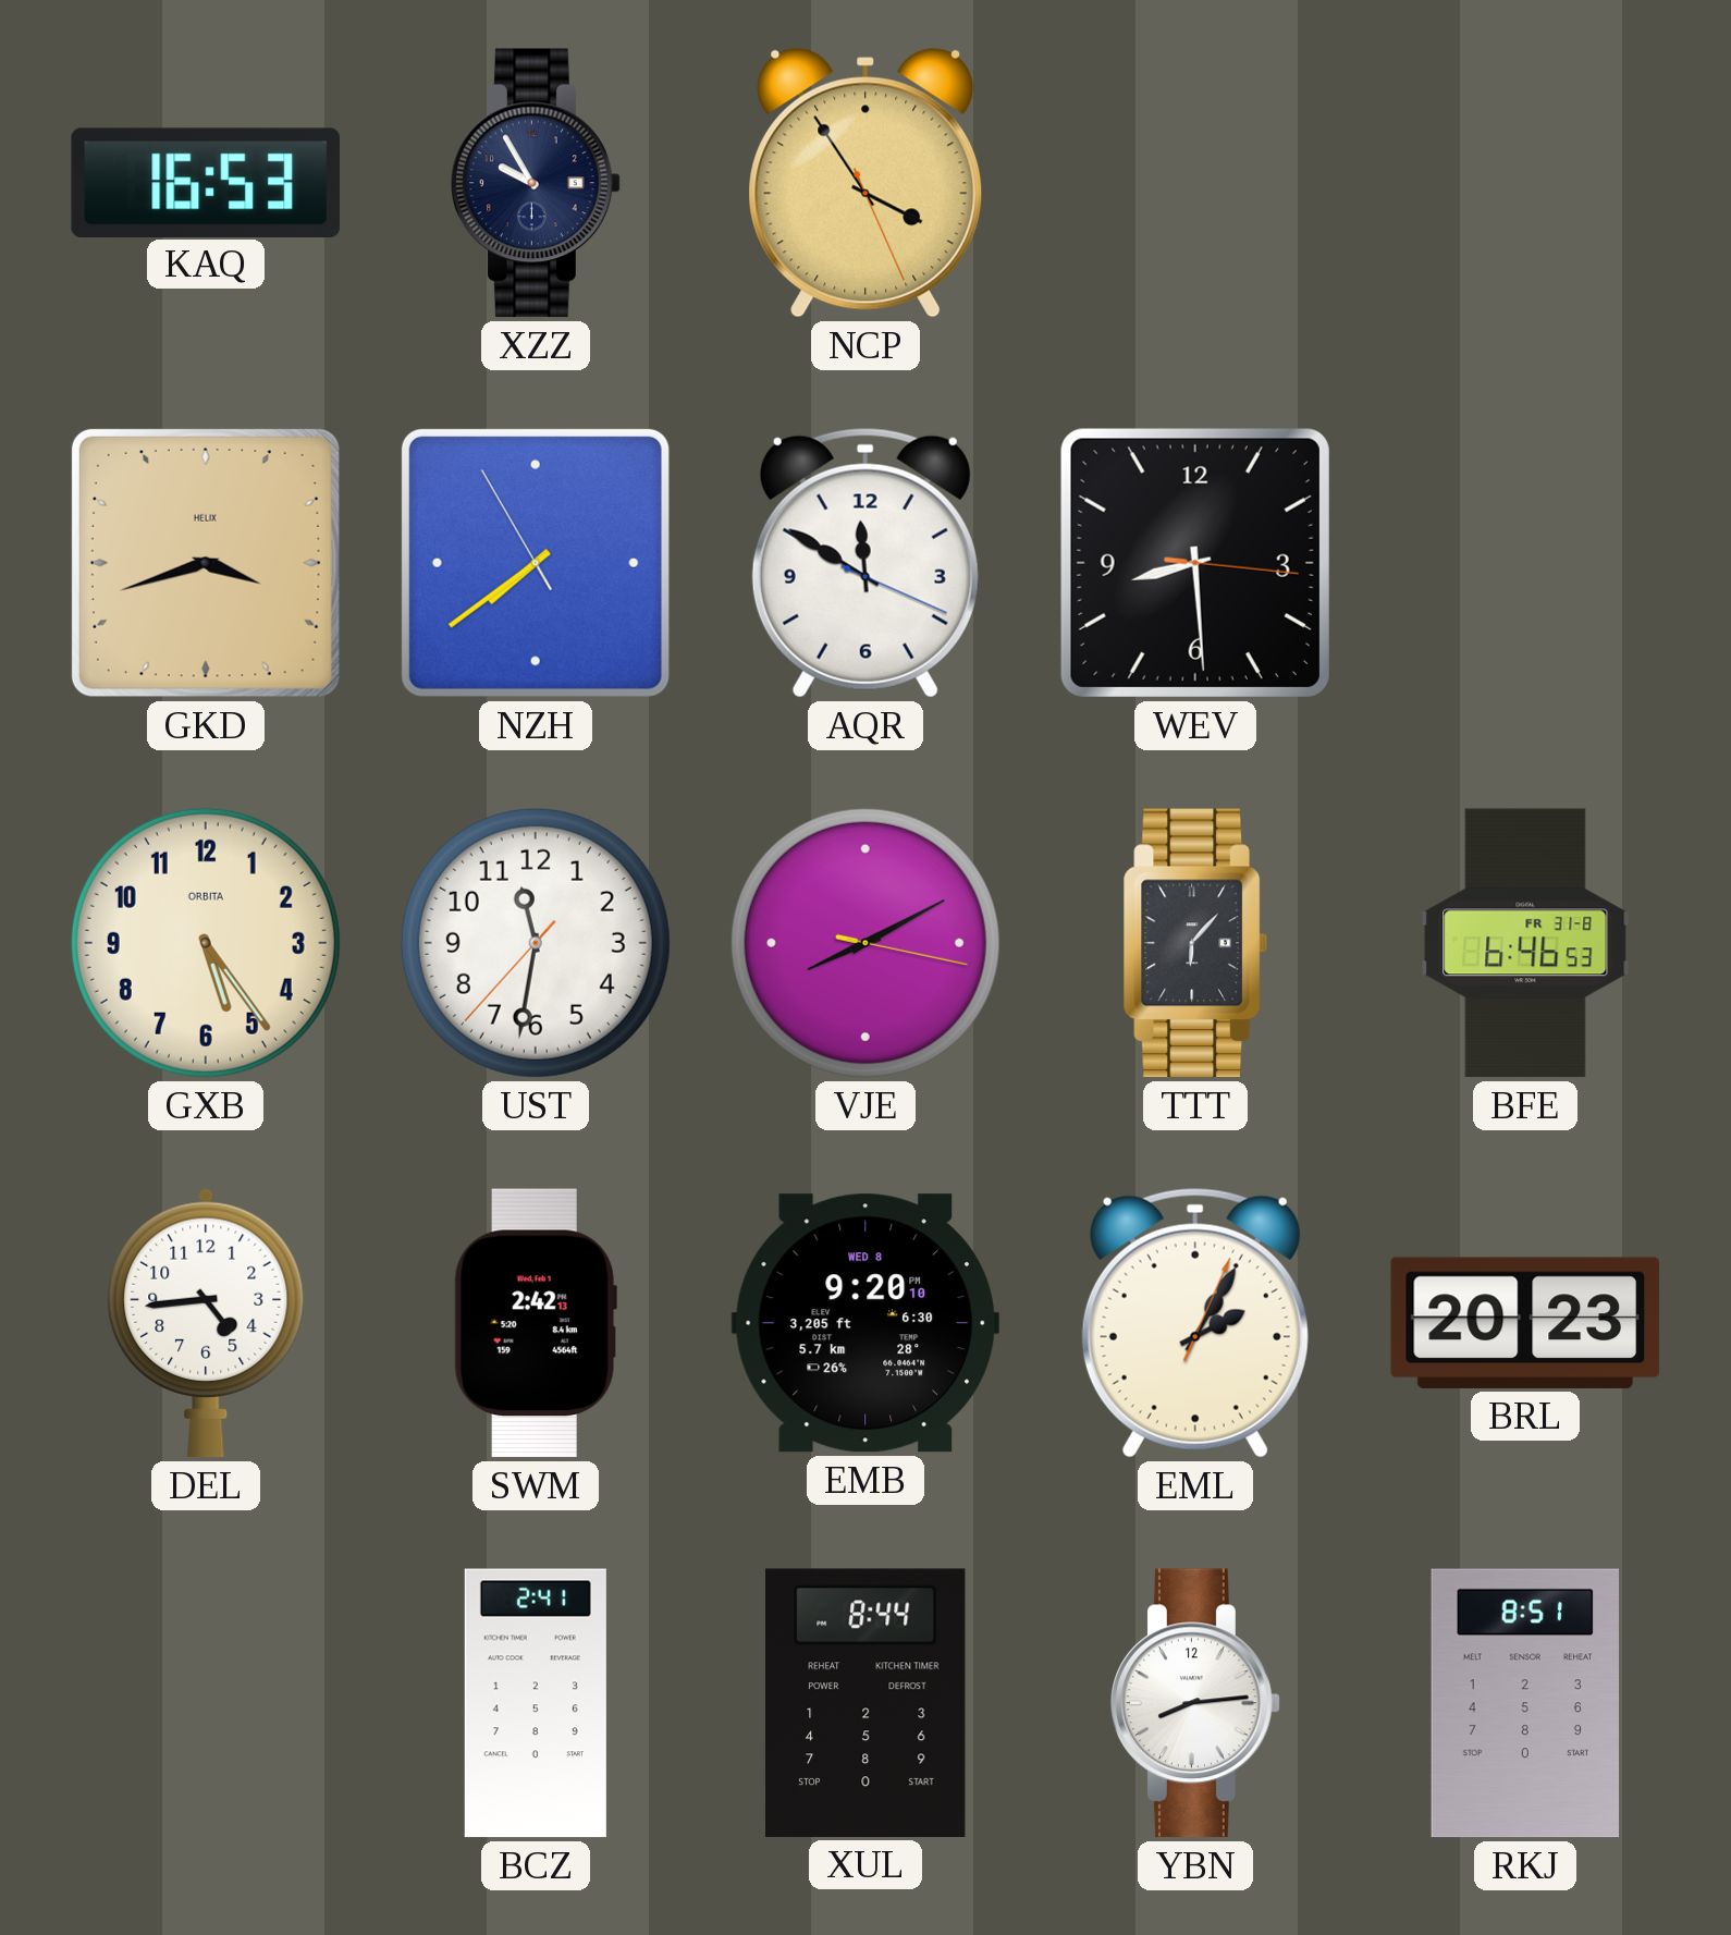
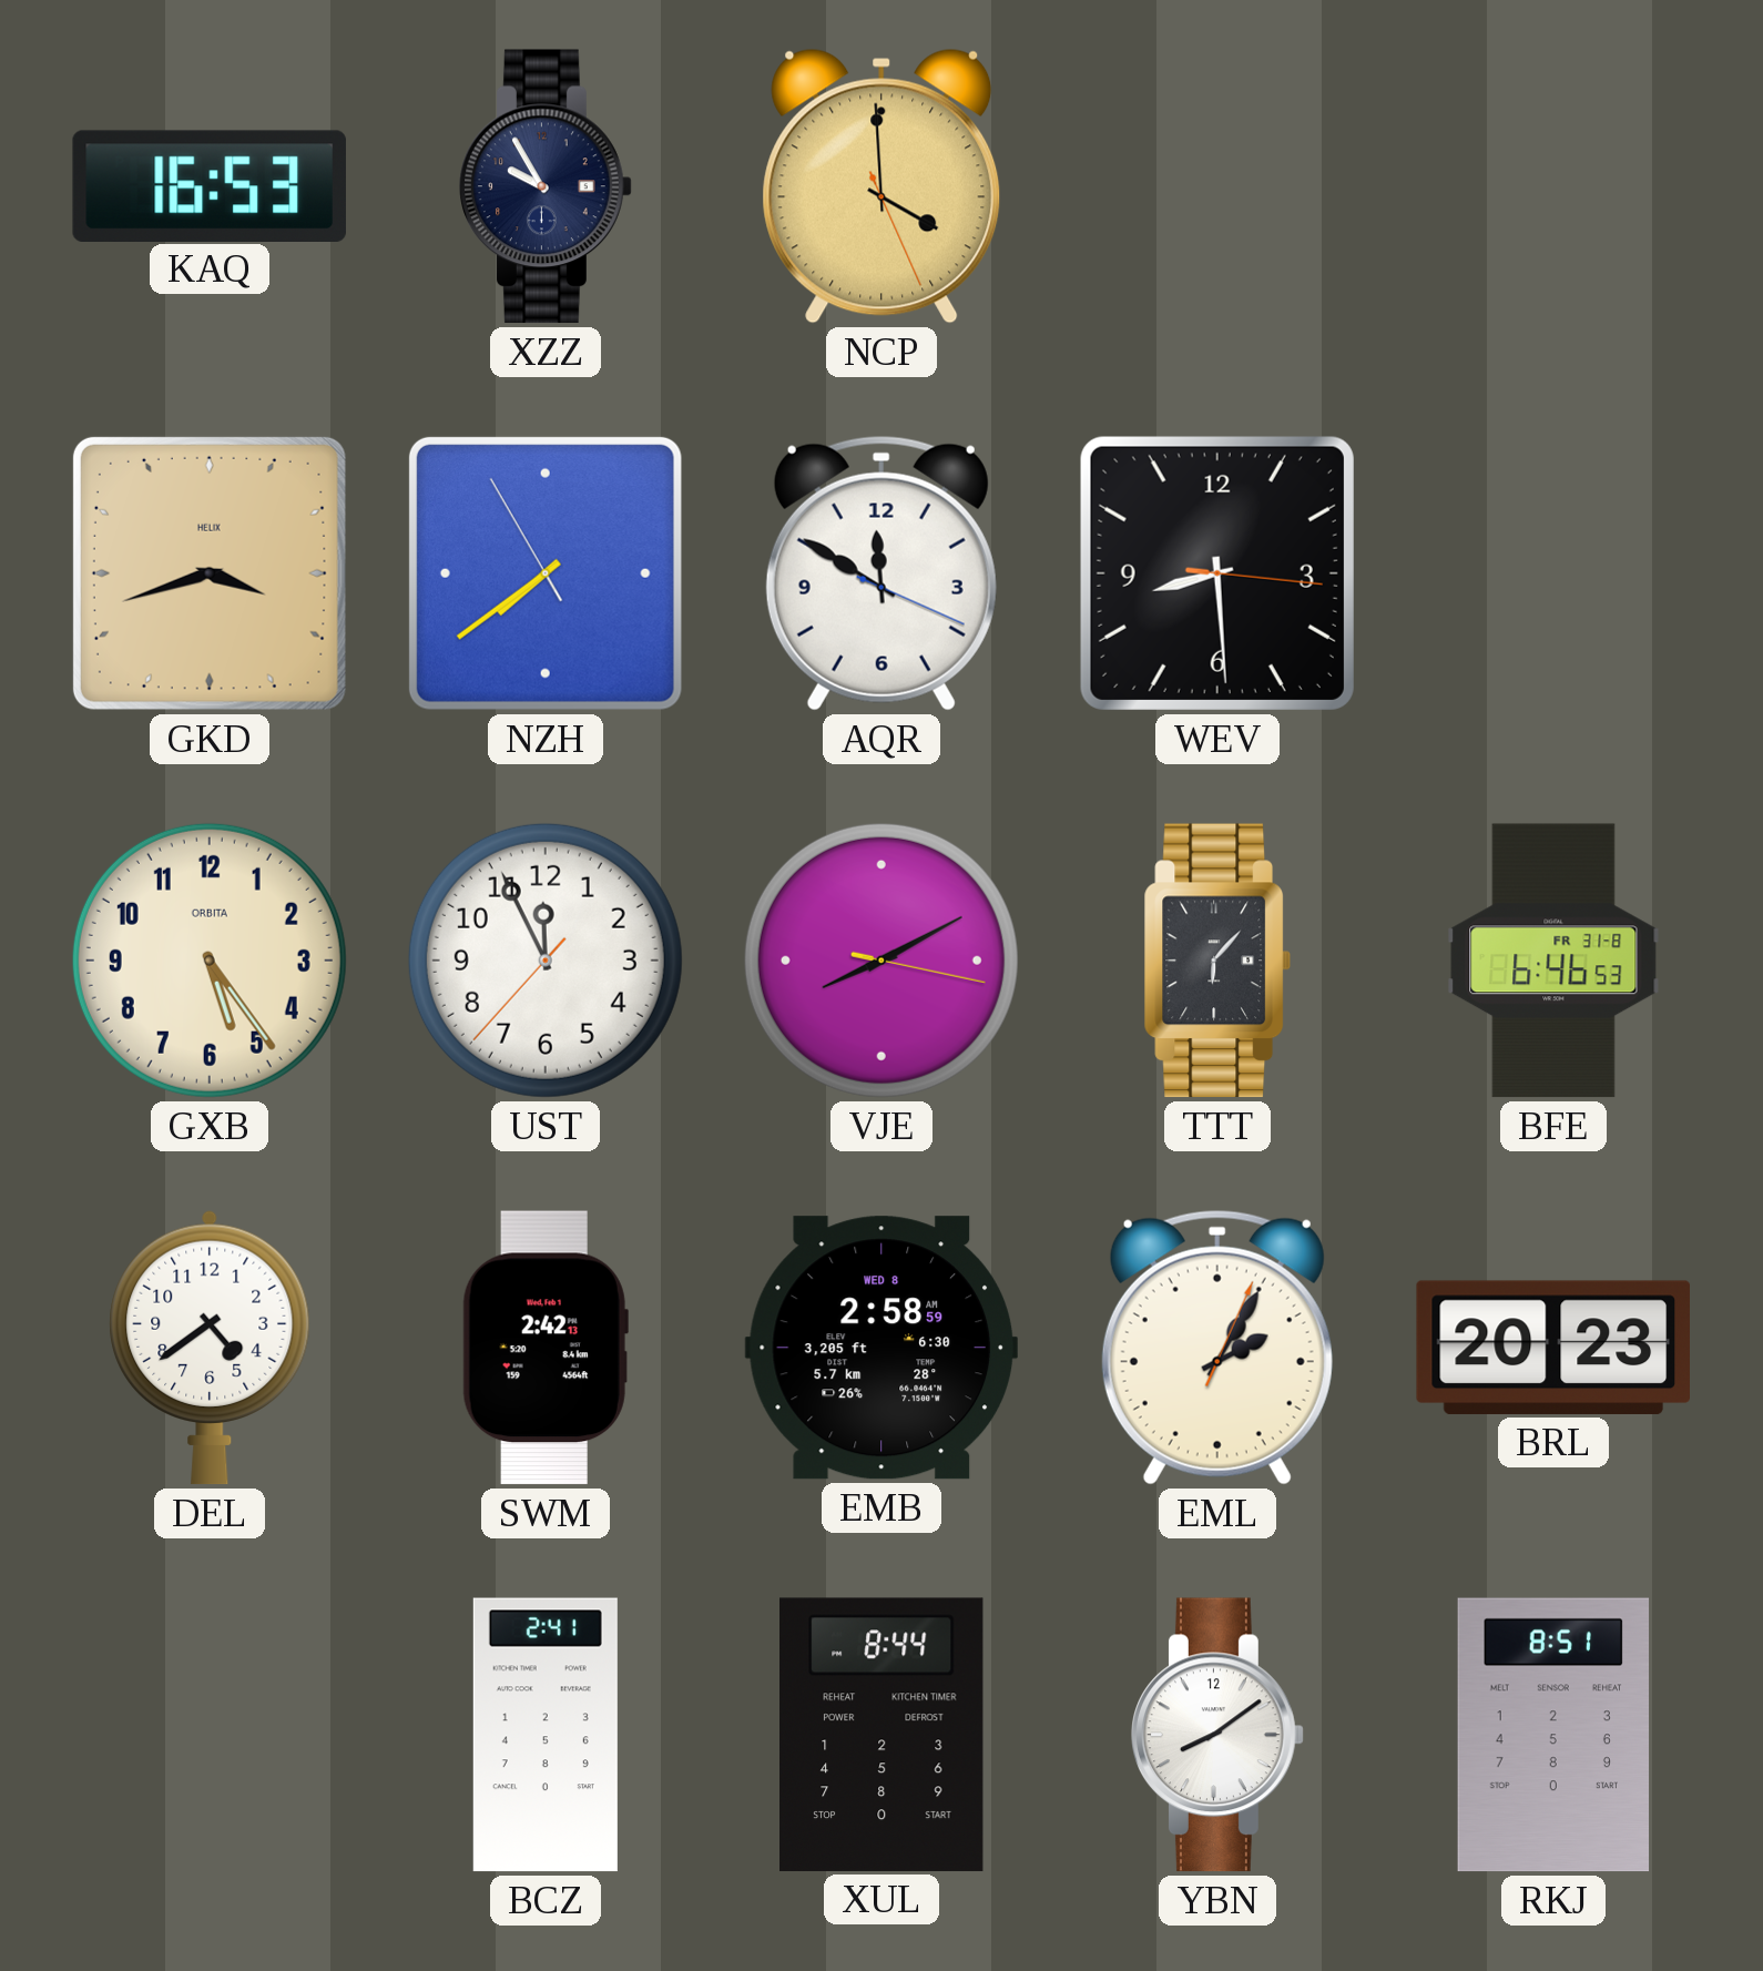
NCP: 3:54 -> 3:59
UST: 11:31 -> 11:55
DEL: 4:44 -> 4:39
EMB: 9:20 -> 2:58
YBN: 8:14 -> 8:09
